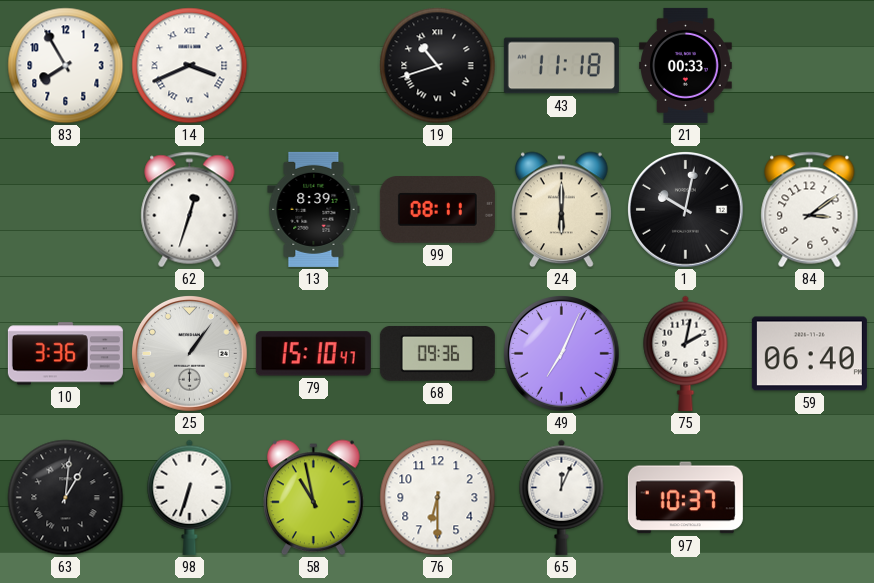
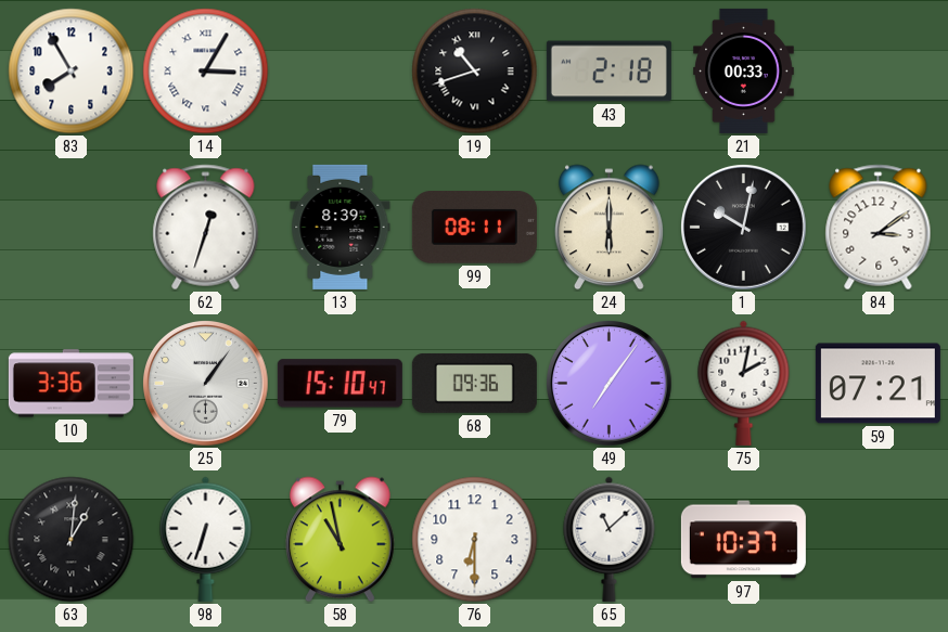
14: 3:41 -> 3:05
43: 11:18 -> 2:18
49: 7:04 -> 7:06
59: 06:40 -> 07:21
65: 12:04 -> 11:08
